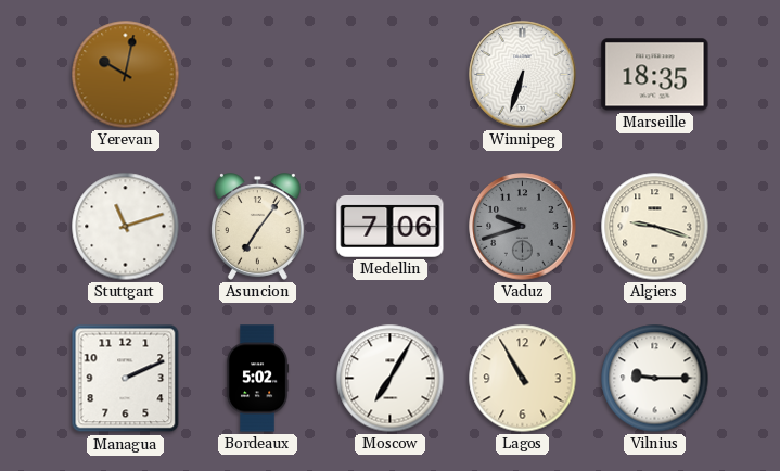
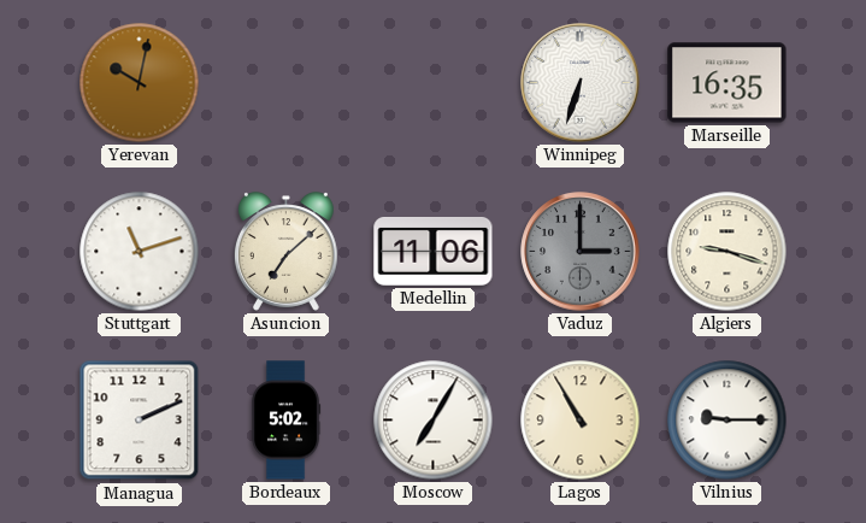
Marseille: 18:35 -> 16:35
Asuncion: 7:06 -> 7:08
Medellin: 7:06 -> 11:06
Vaduz: 9:42 -> 3:00
